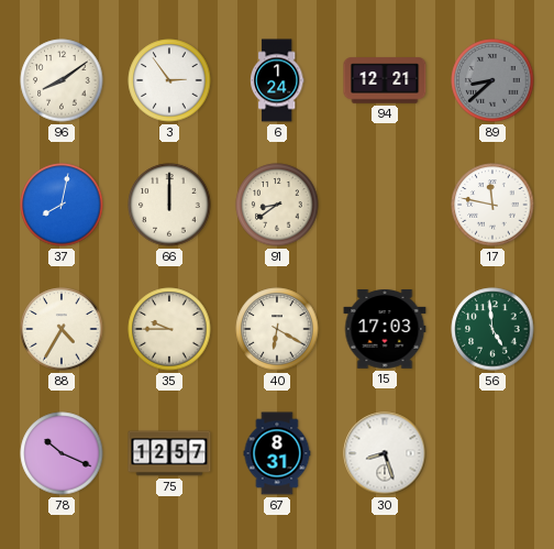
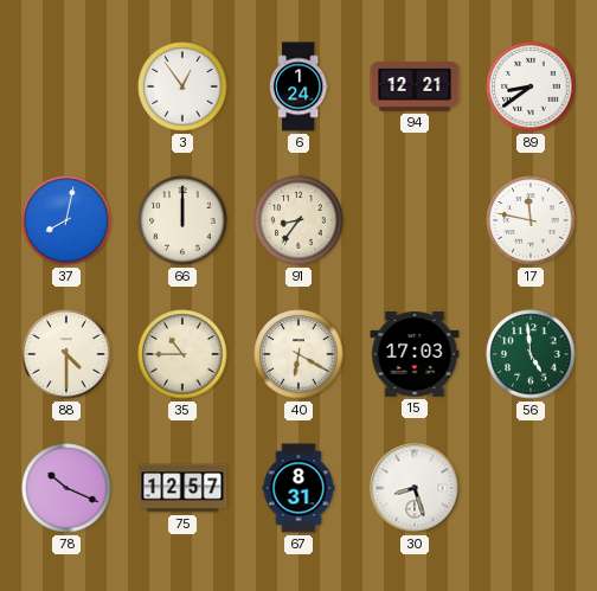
96: 8:09 -> none
3: 2:54 -> 12:54
89: 8:38 -> 8:39
89 dial: grey -> white
91: 8:39 -> 8:36
88: 4:35 -> 4:30
35: 9:45 -> 10:45
